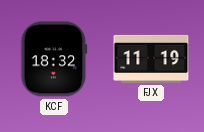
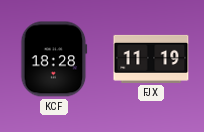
KCF: 18:32 -> 18:28
